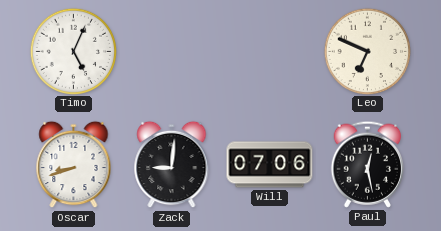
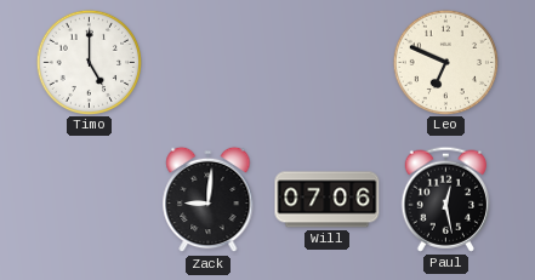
Timo: 5:04 -> 5:00
Oscar: 8:42 -> none
